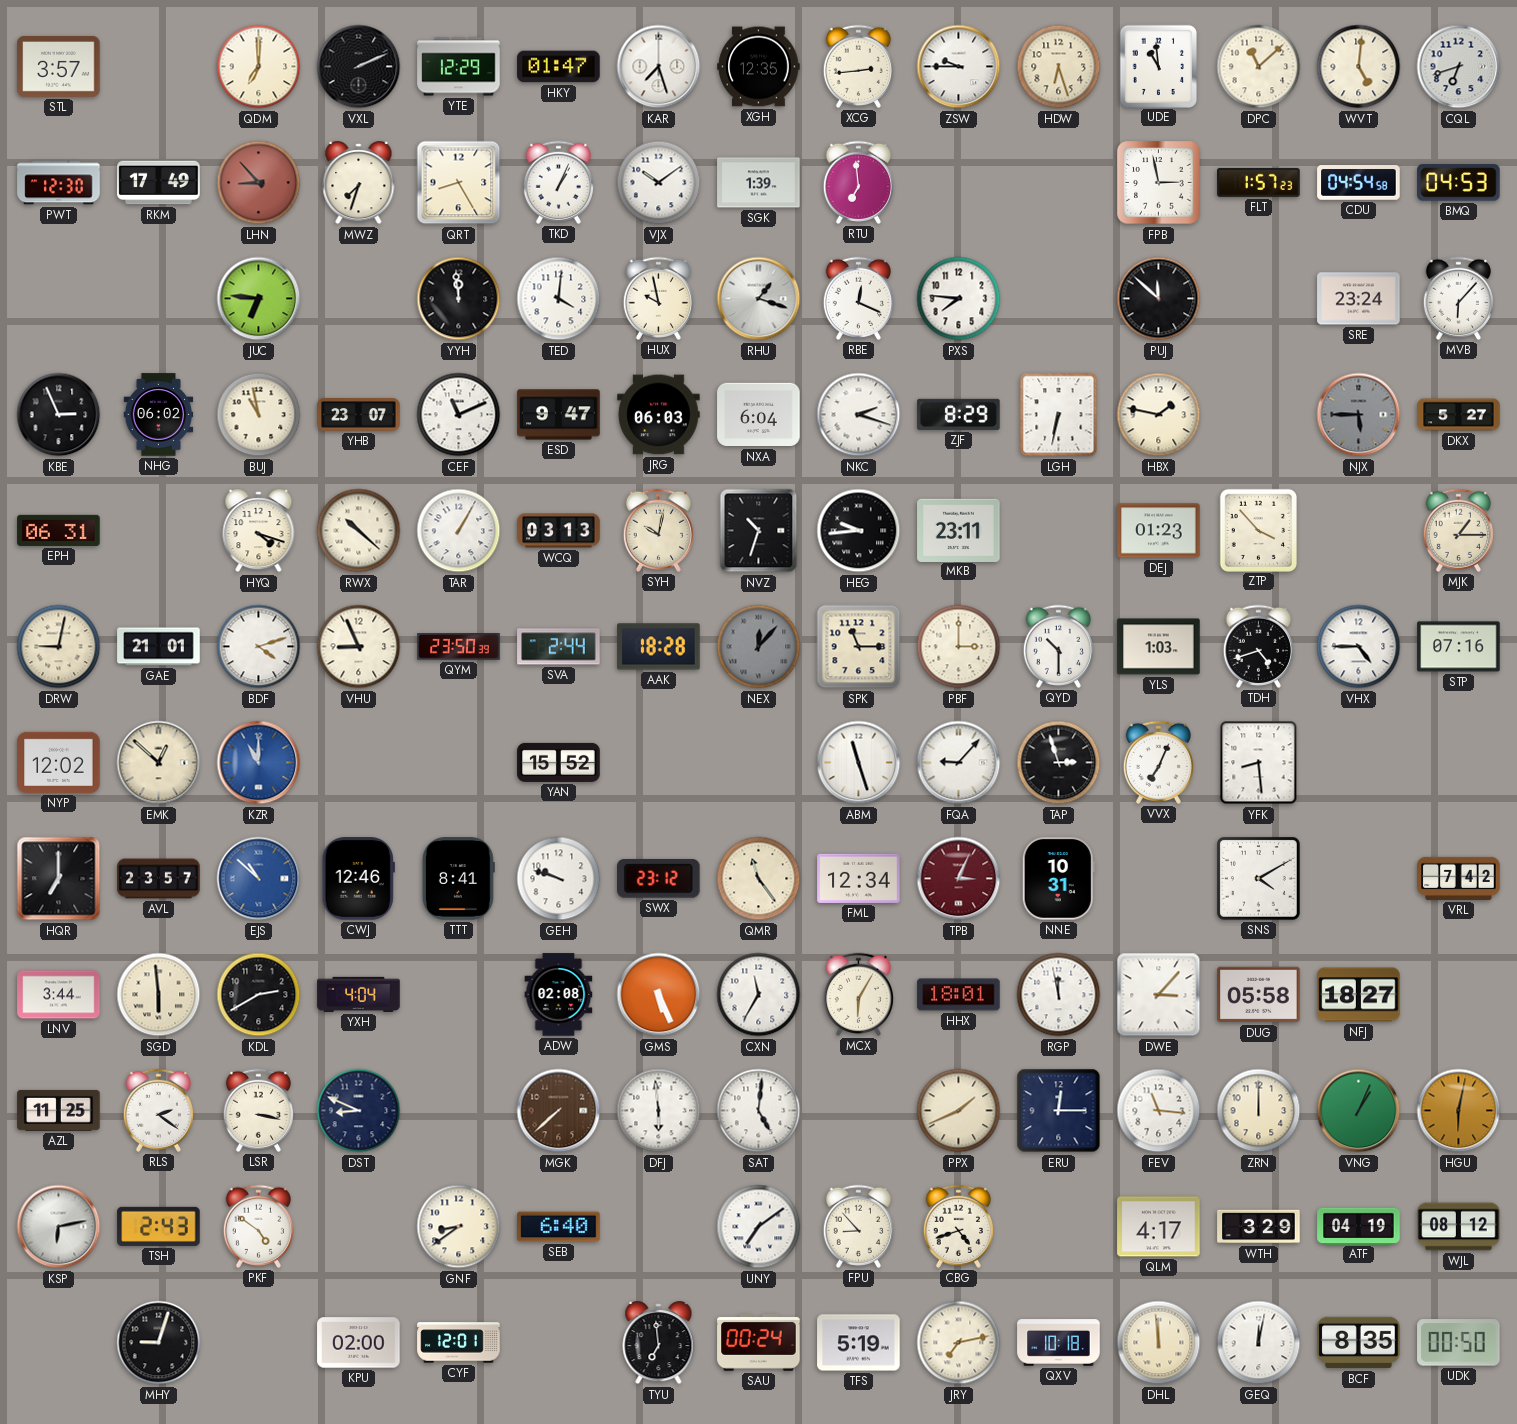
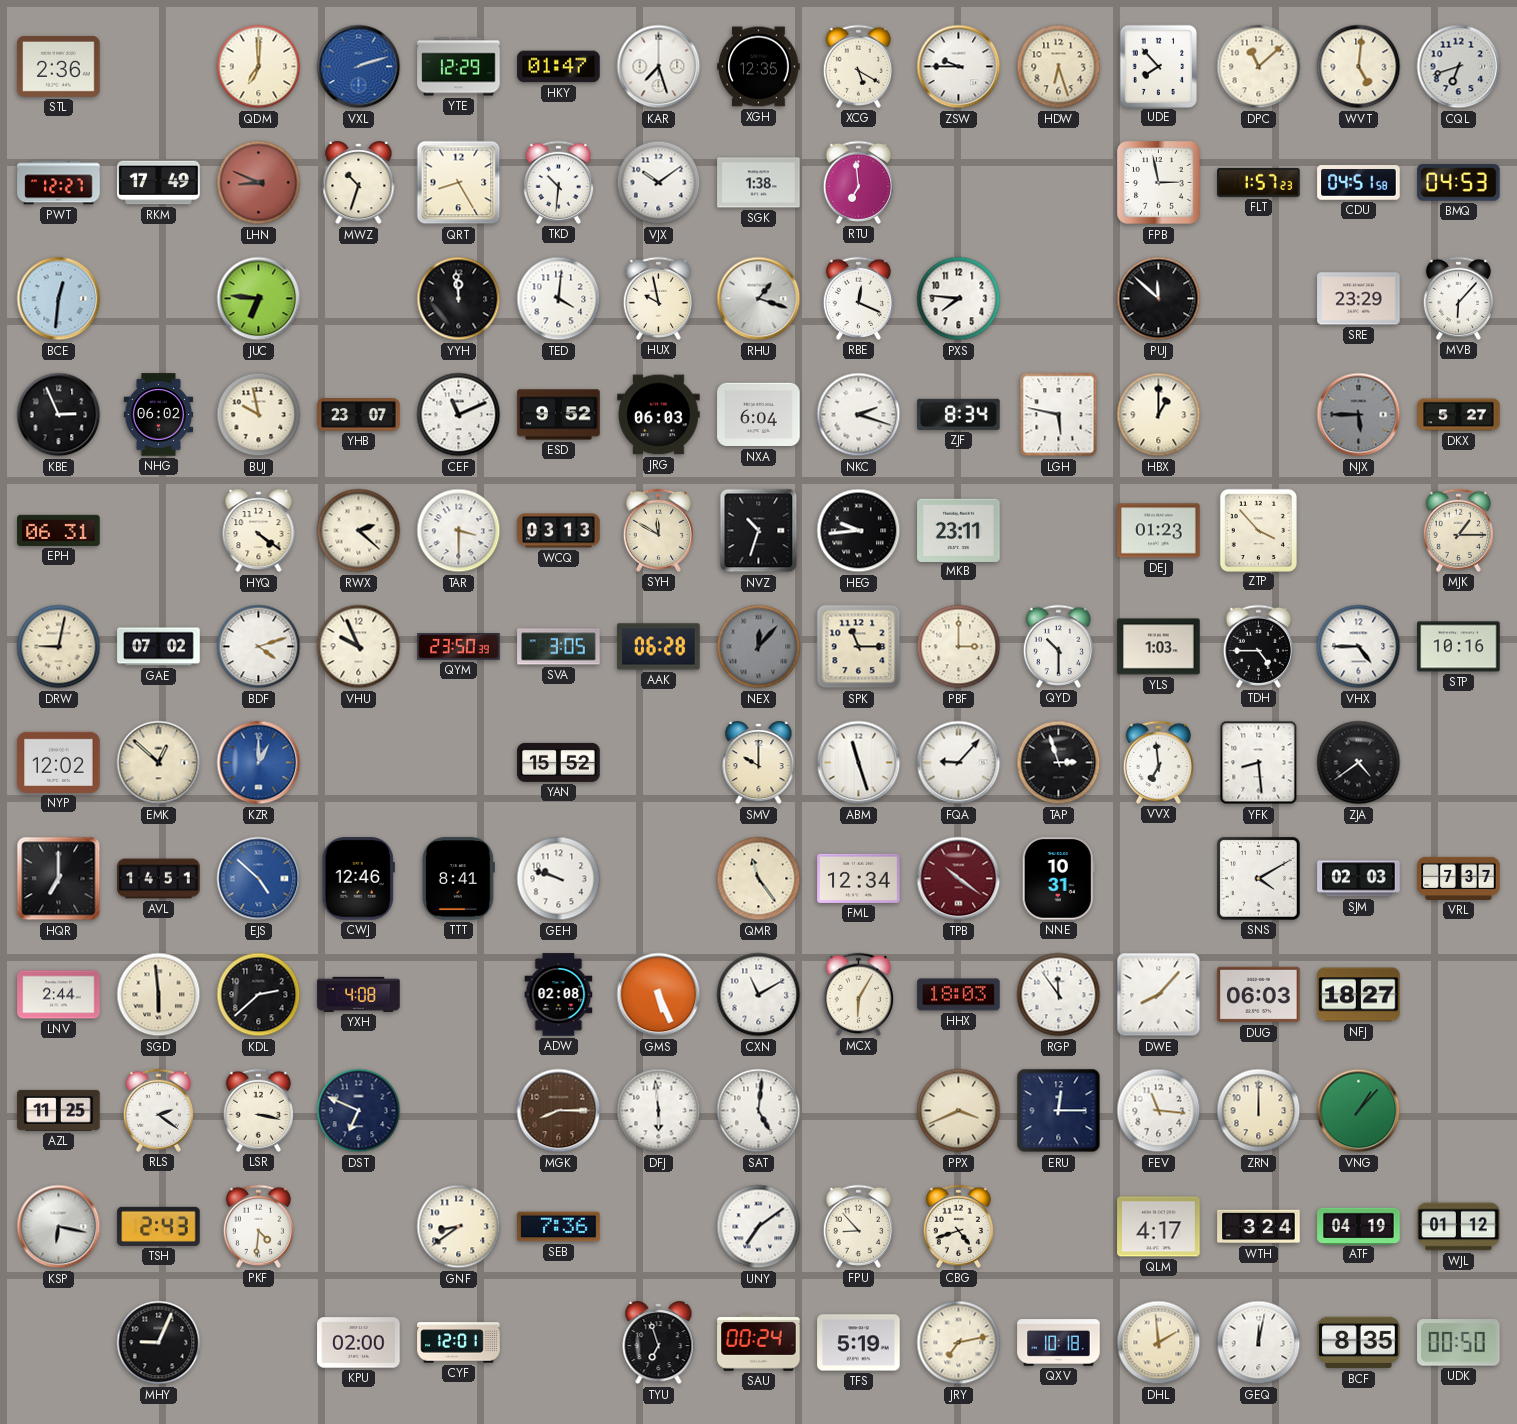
STL: 3:57 -> 2:36
VXL: 2:11 -> 2:12
VXL dial: black -> blue
XCG: 2:44 -> 5:20
UDE: 10:59 -> 7:53
PWT: 12:30 -> 12:27
LHN: 8:53 -> 8:49
MWZ: 7:33 -> 10:33
TKD: 1:04 -> 10:31
SGK: 1:39 -> 1:38
CDU: 04:54 -> 04:51
BCE: none -> 12:31
SRE: 23:24 -> 23:29
BUJ: 10:58 -> 9:58
ESD: 9:47 -> 9:52
ZJF: 8:29 -> 8:34
LGH: 6:32 -> 5:47
HBX: 1:47 -> 1:00
HYQ: 4:18 -> 4:21
RWX: 10:22 -> 2:22
TAR: 1:05 -> 3:30
SYH: 10:02 -> 11:50
GAE: 21:01 -> 07:02
VHU: 8:56 -> 9:56
SVA: 2:44 -> 3:05
AAK: 18:28 -> 06:28
TDH: 4:42 -> 4:45
STP: 07:16 -> 10:16
KZR: 11:00 -> 1:00
SMV: none -> 10:00
VVX: 7:04 -> 6:59
ZJA: none -> 4:39
AVL: 23:57 -> 14:51
EJS: 10:52 -> 4:52
SWX: 23:12 -> none
TPB: 3:04 -> 10:21
SJM: none -> 02:03
VRL: 7:42 -> 7:37
LNV: 3:44 -> 2:44
KDL: 2:40 -> 2:38
YXH: 4:04 -> 4:08
CXN: 11:35 -> 11:10
HHX: 18:01 -> 18:03
RGP: 11:58 -> 11:54
DWE: 3:07 -> 8:07
DUG: 05:58 -> 06:03
DST: 8:49 -> 6:49
MGK: 7:38 -> 8:15
PPX: 1:41 -> 3:41
VNG: 1:04 -> 1:07
HGU: 6:02 -> none
KSP: 6:13 -> 6:17
PKF: 4:51 -> 4:31
SEB: 6:40 -> 7:36
WTH: 3:29 -> 3:24
WJL: 08:12 -> 01:12
MHY: 9:03 -> 9:04
TYU: 6:59 -> 6:57
DHL: 11:59 -> 1:59
